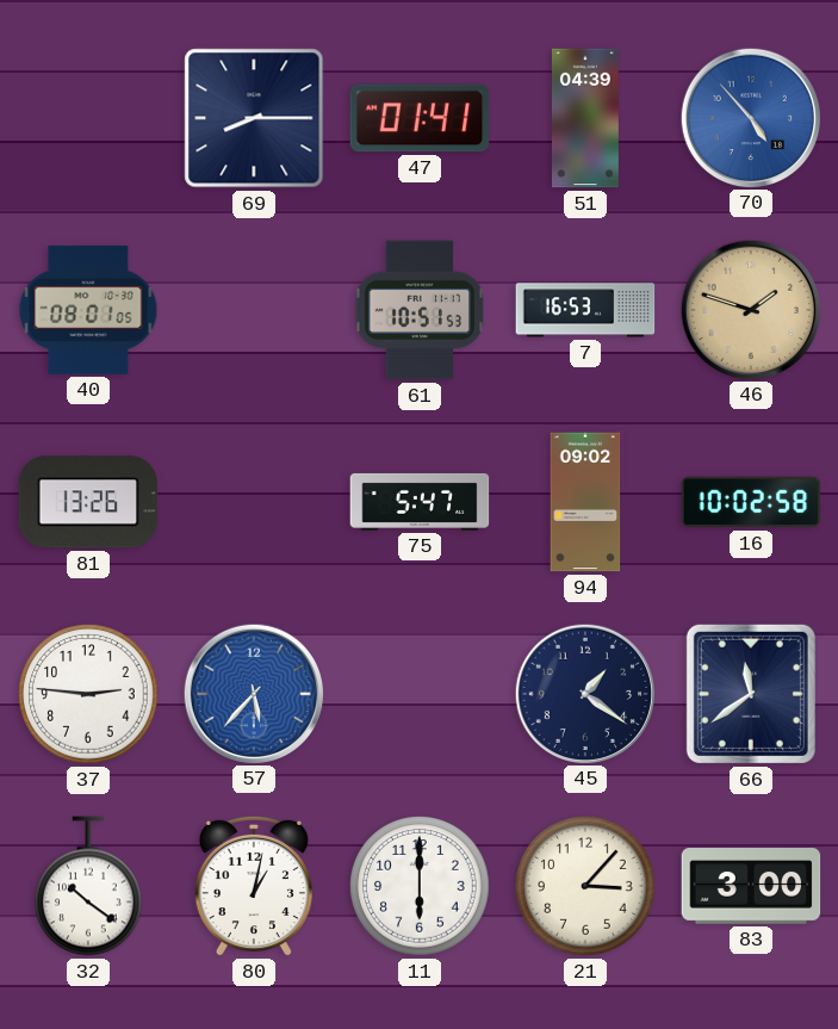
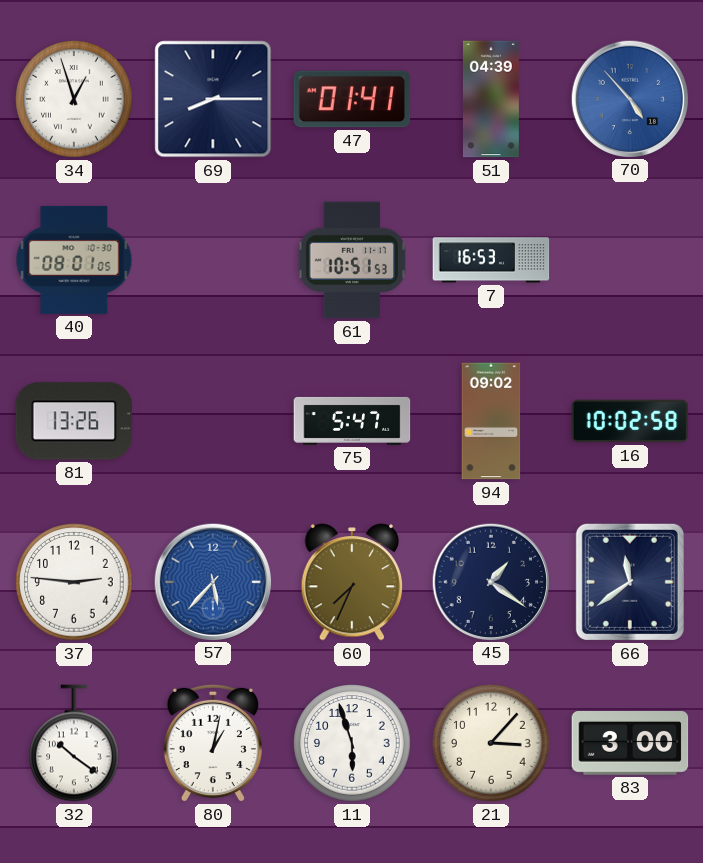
34: none -> 12:57
46: 1:48 -> none
60: none -> 7:34
11: 6:00 -> 5:57
